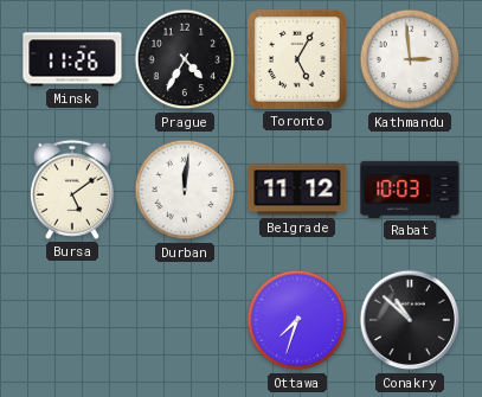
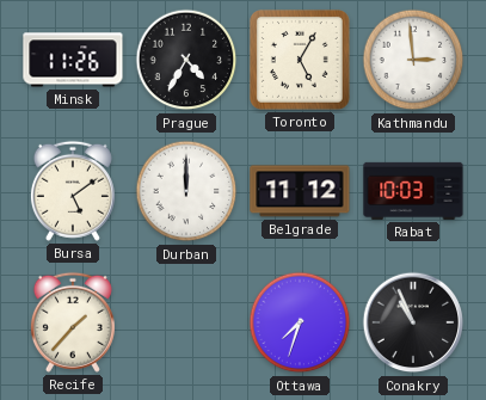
Durban: 12:01 -> 12:00
Recife: none -> 1:37
Conakry: 10:52 -> 10:56
